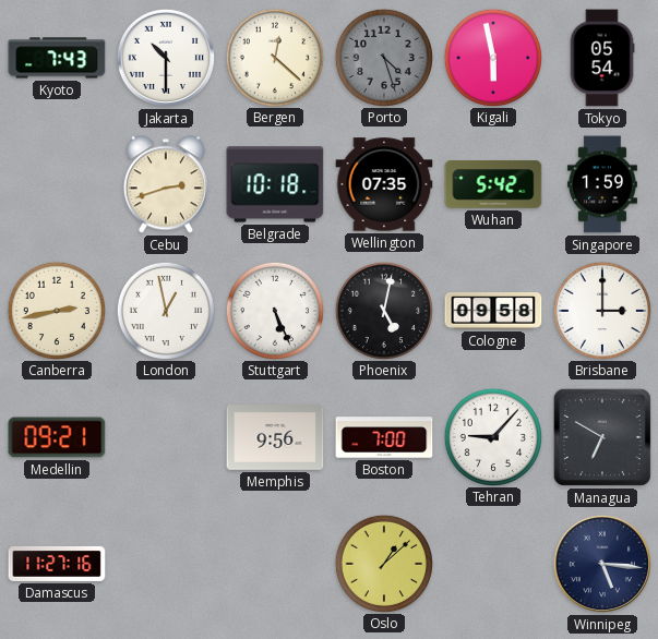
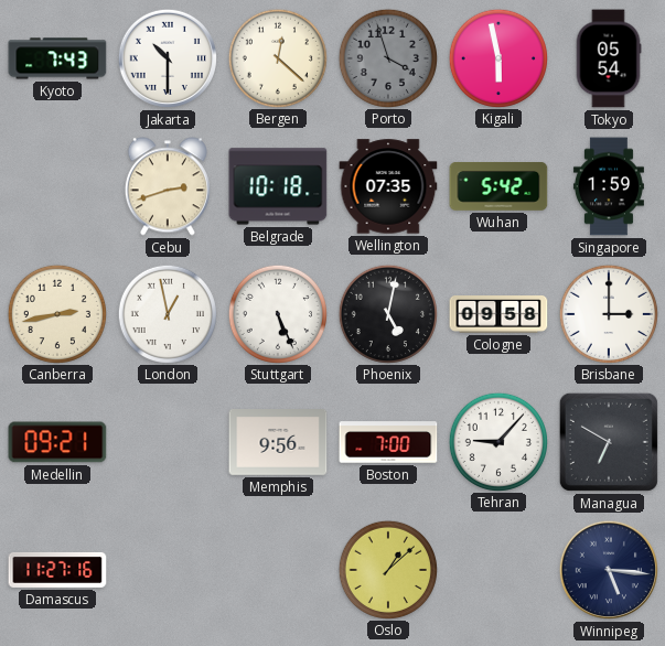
Porto: 4:27 -> 3:57
